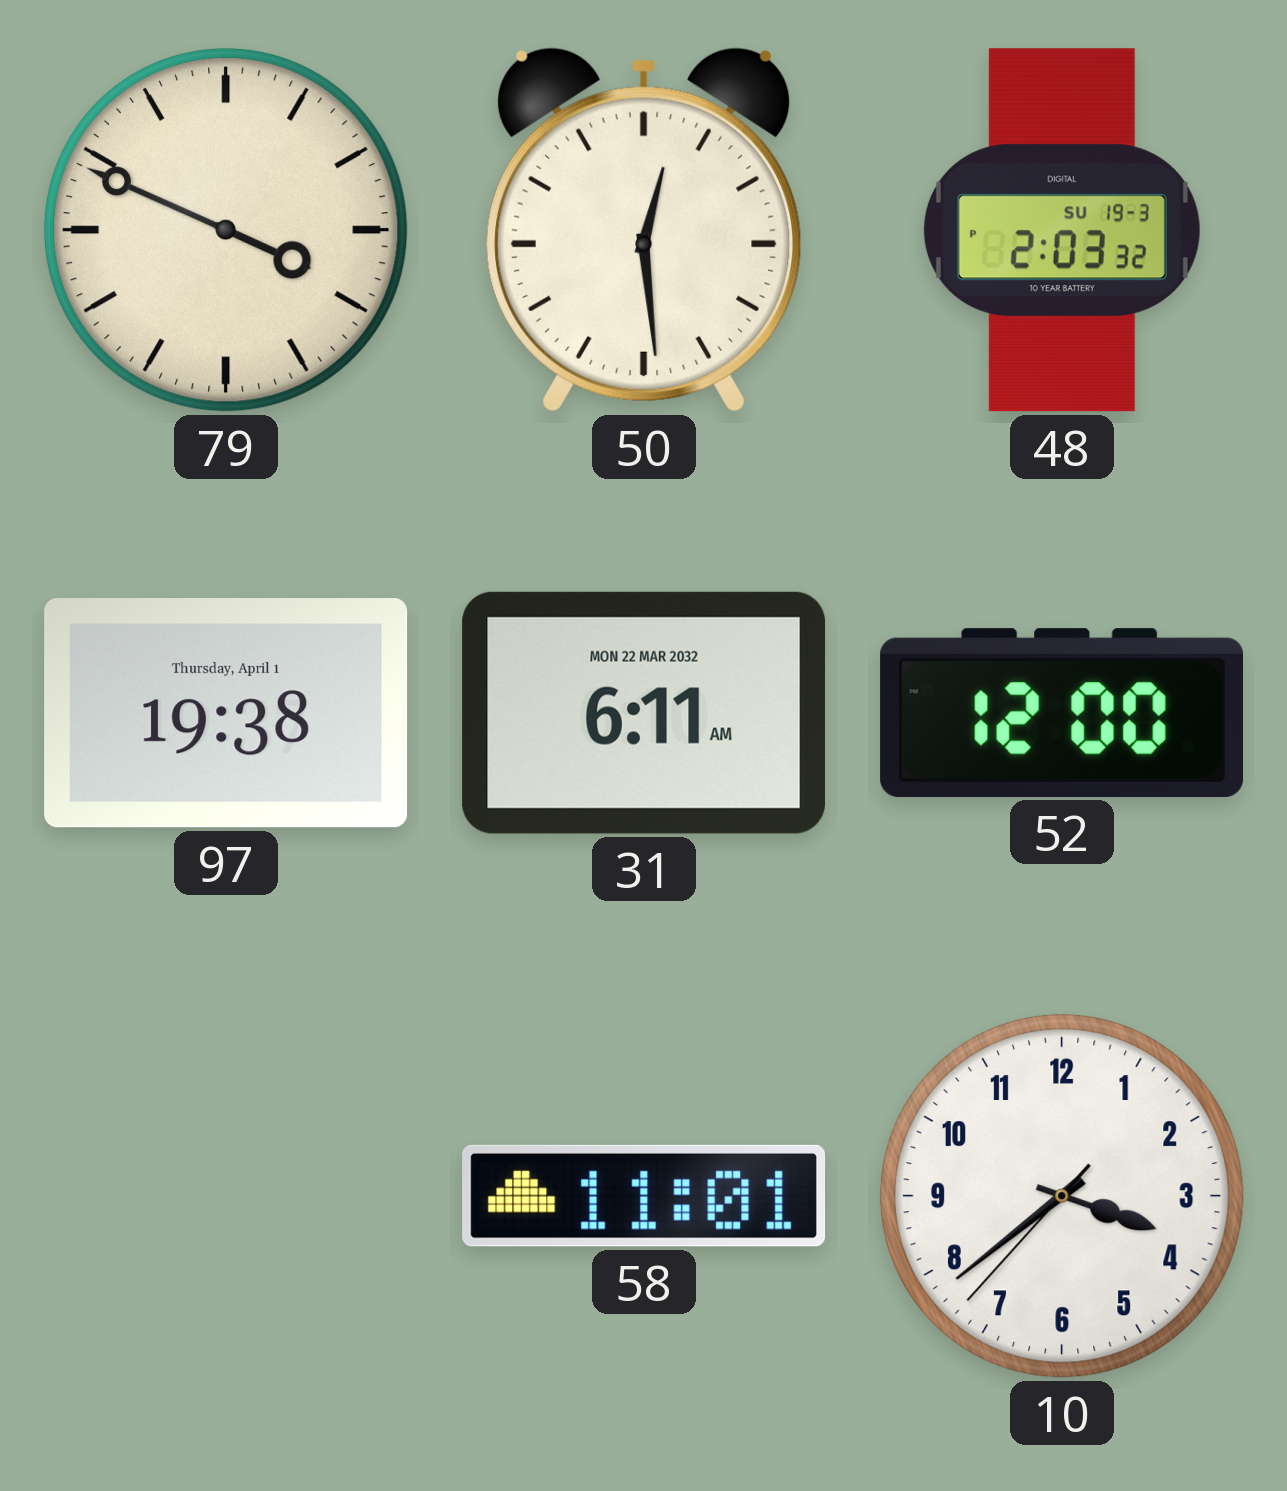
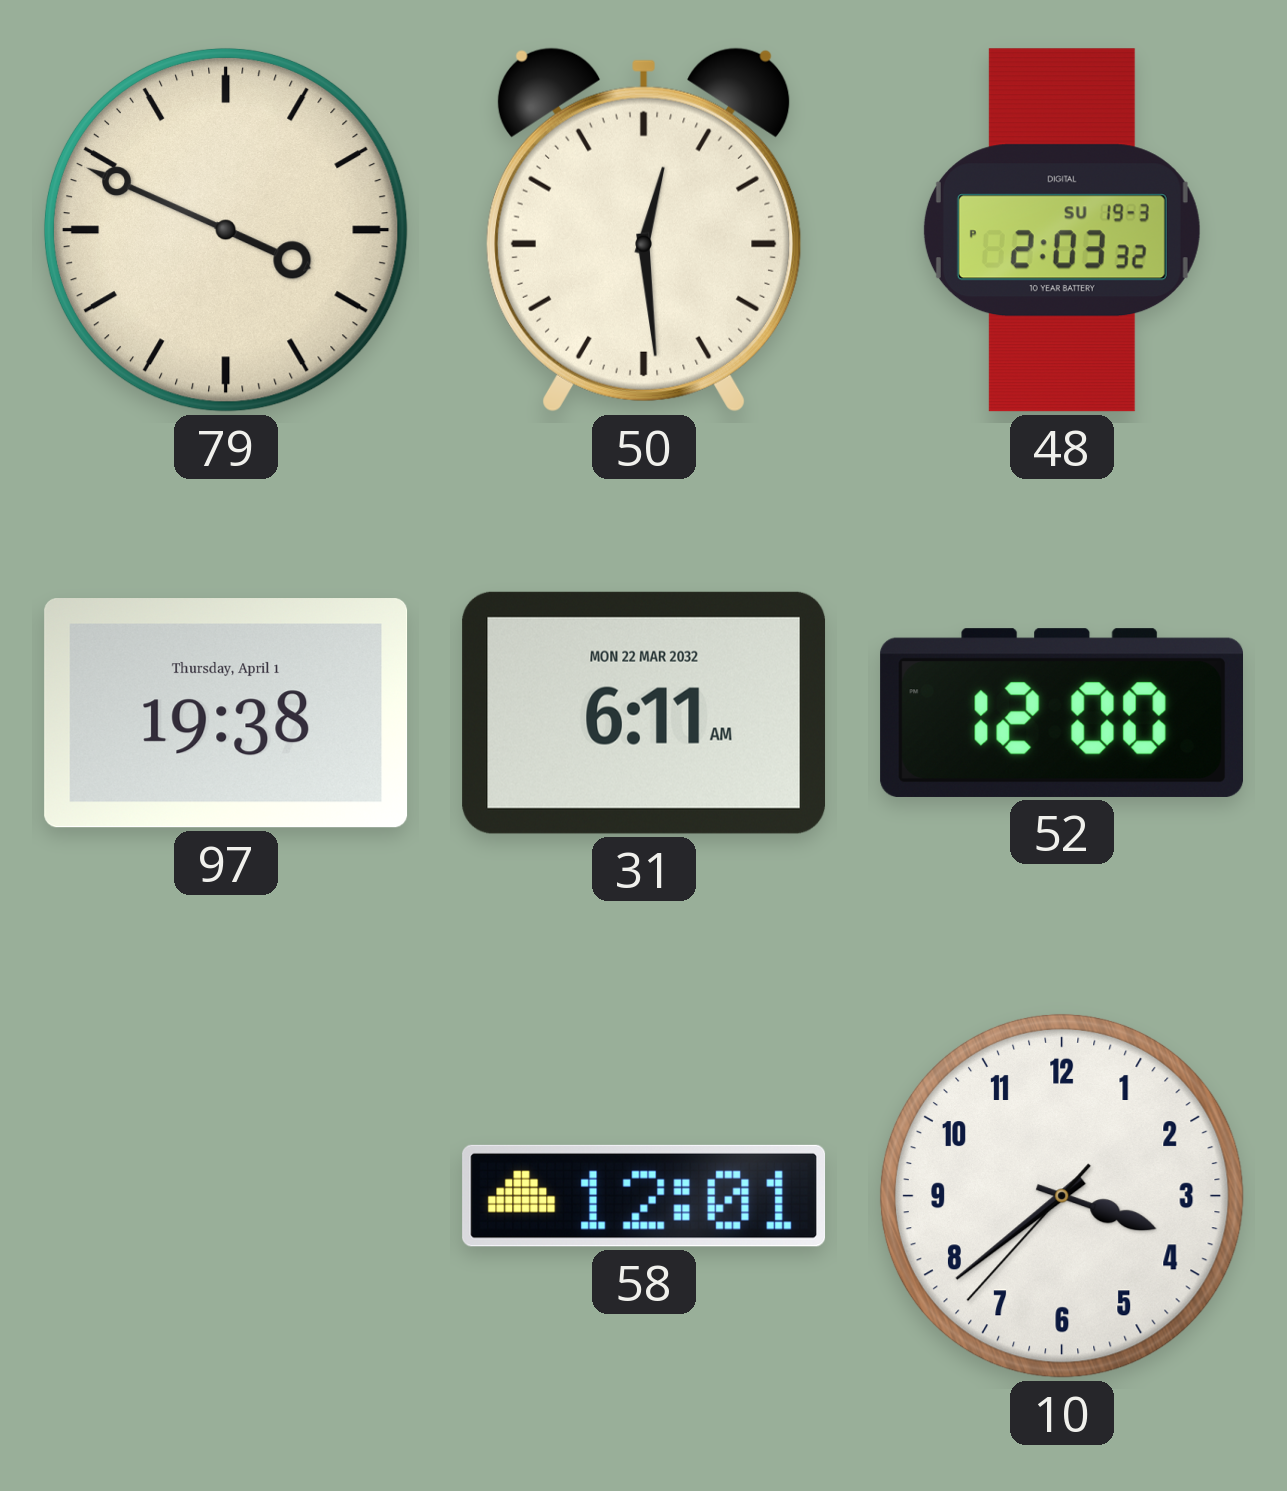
58: 11:01 -> 12:01
